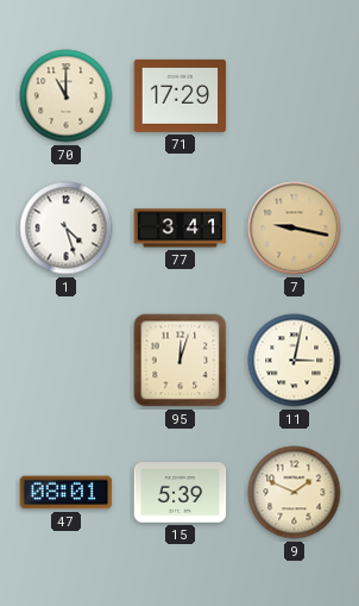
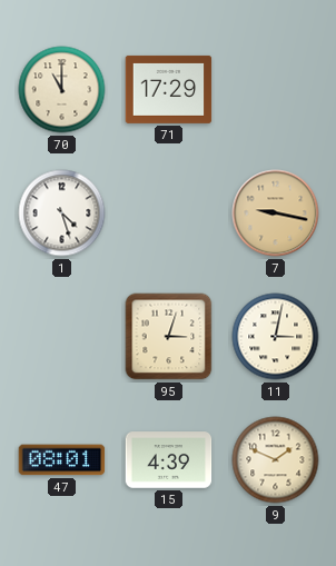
77: 3:41 -> none
95: 12:03 -> 3:03
15: 5:39 -> 4:39
